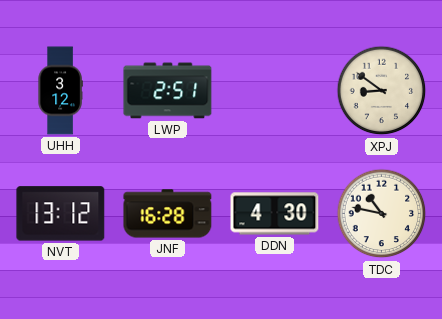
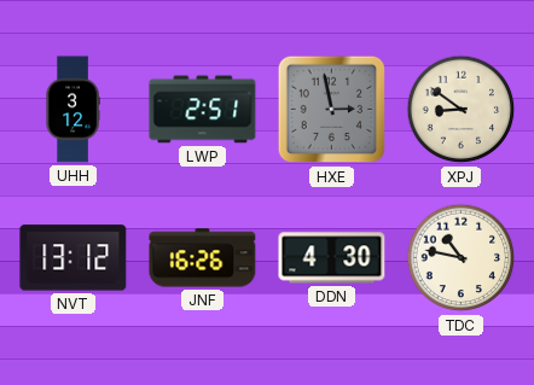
HXE: none -> 2:58
JNF: 16:28 -> 16:26
